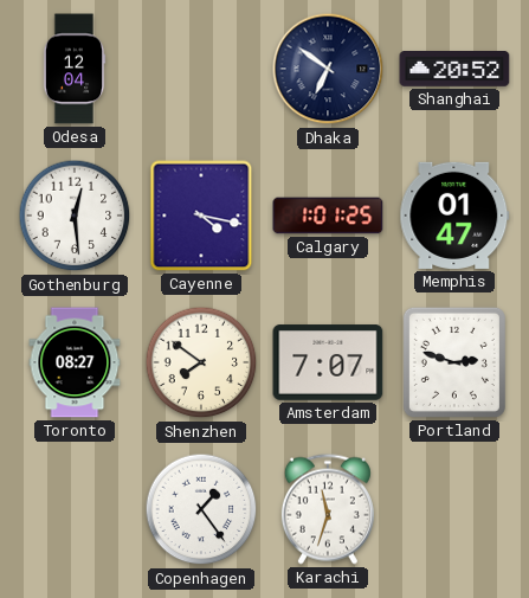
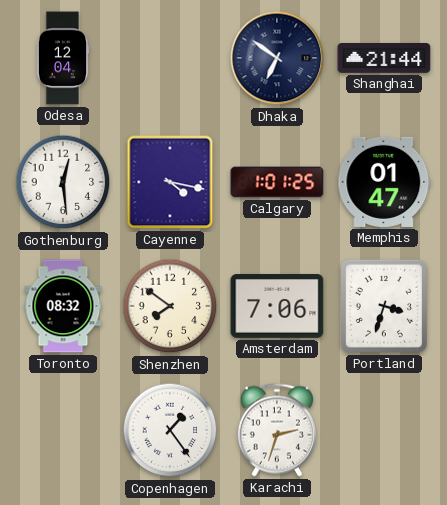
Shanghai: 20:52 -> 21:44
Toronto: 08:27 -> 08:32
Amsterdam: 7:07 -> 7:06
Portland: 2:48 -> 3:33
Karachi: 11:33 -> 2:33
